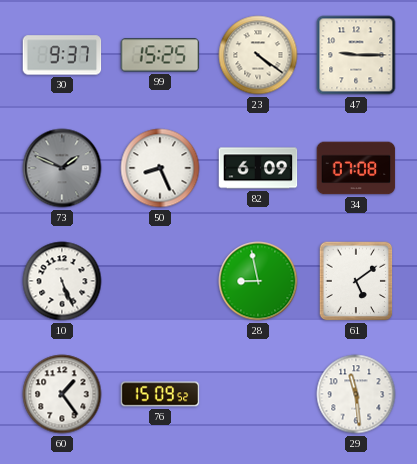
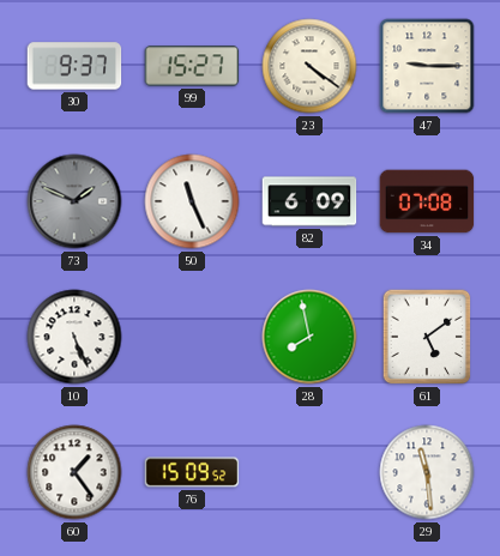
99: 15:25 -> 15:27
50: 8:26 -> 11:26
28: 8:58 -> 7:58
